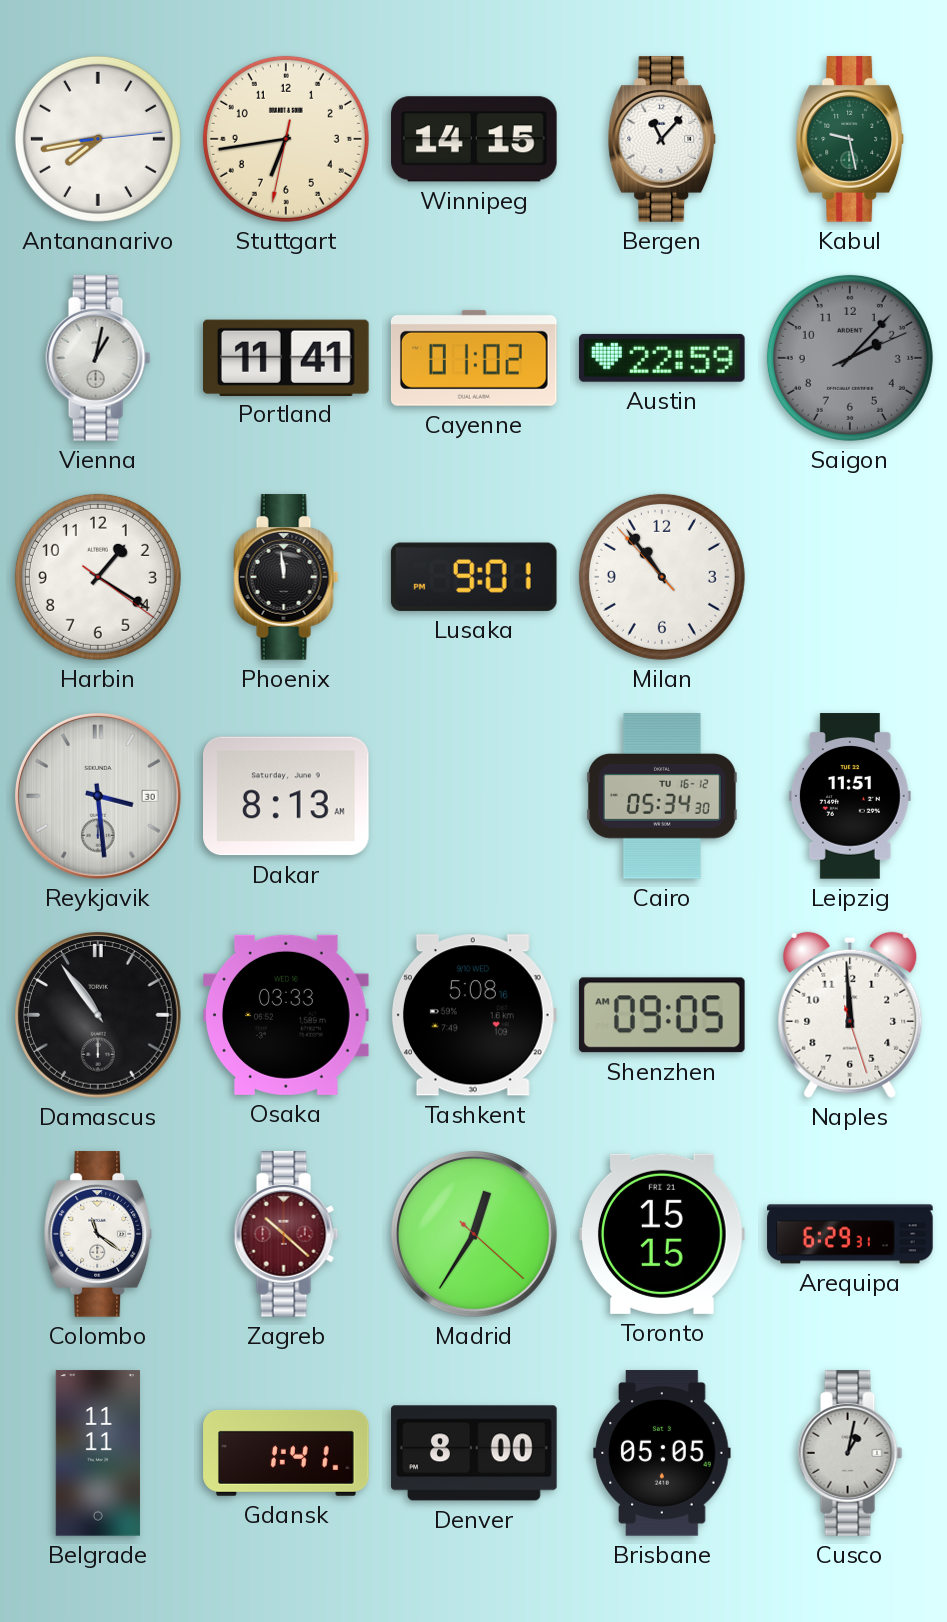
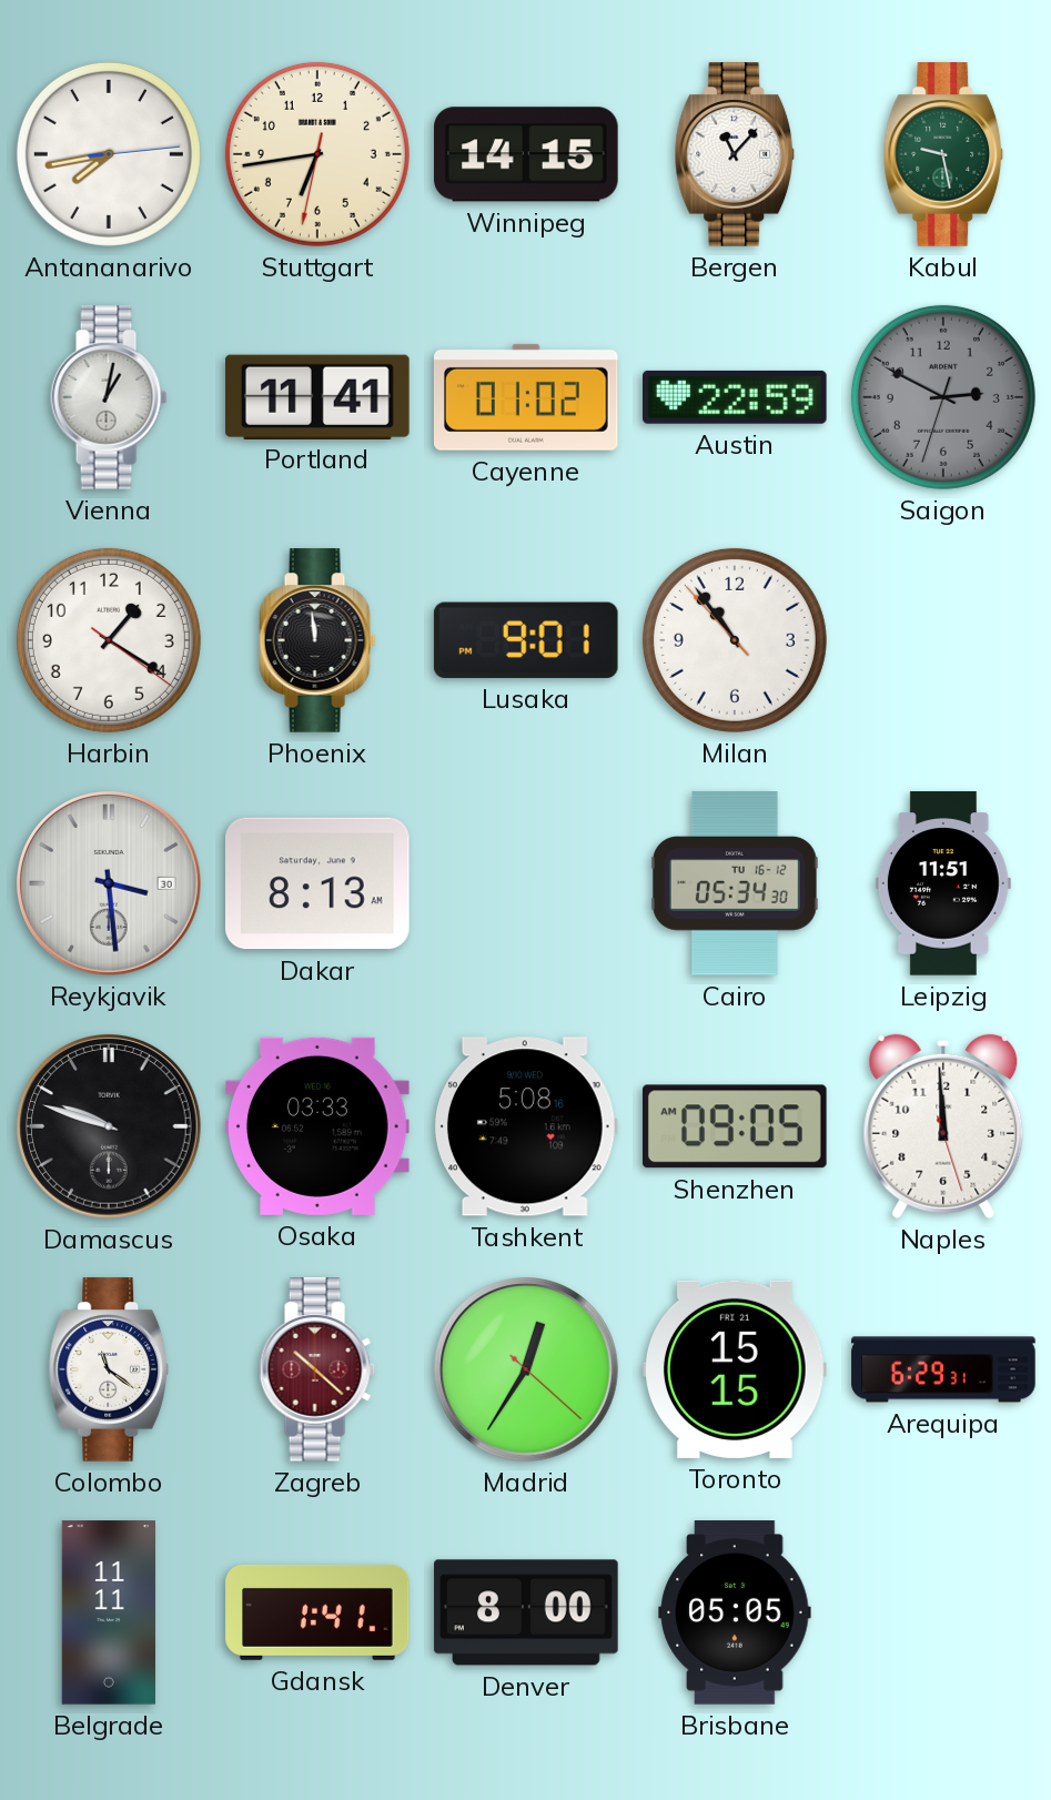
Saigon: 2:07 -> 2:49
Damascus: 10:54 -> 9:48
Cusco: 1:02 -> none
